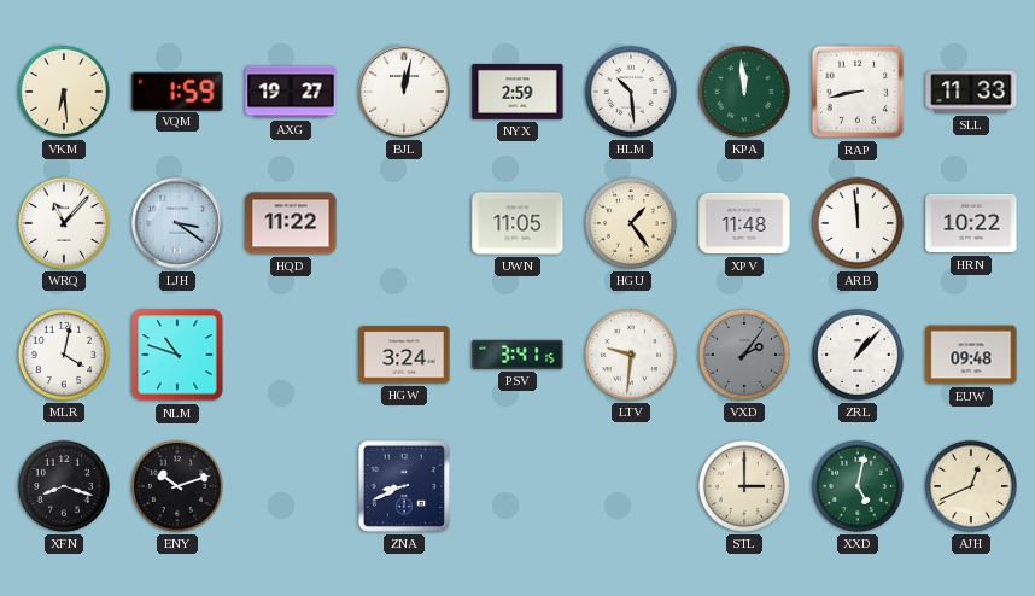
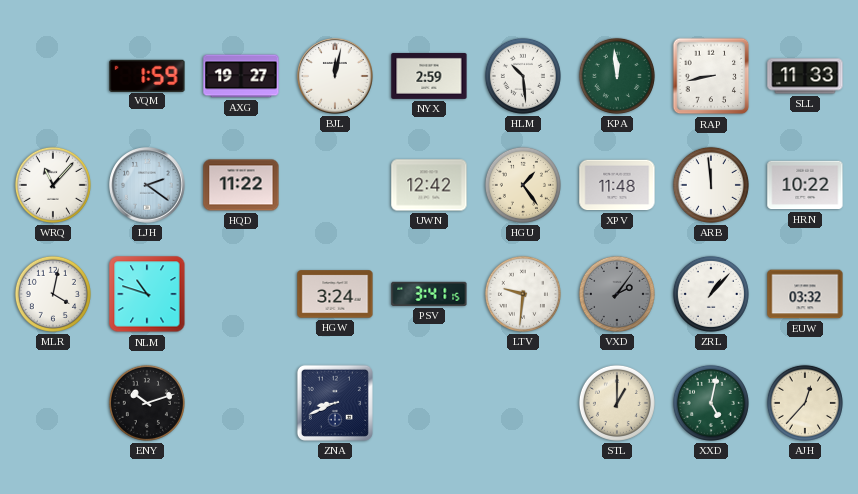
VKM: 6:29 -> none
LJH: 3:21 -> 2:21
UWN: 11:05 -> 12:42
EUW: 09:48 -> 03:32
XFN: 8:18 -> none
STL: 3:00 -> 1:00
AJH: 12:41 -> 12:37
